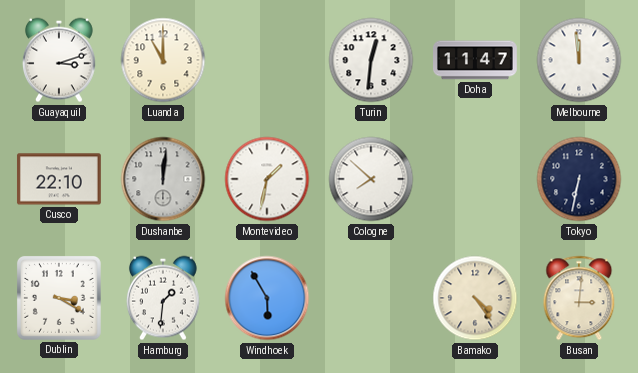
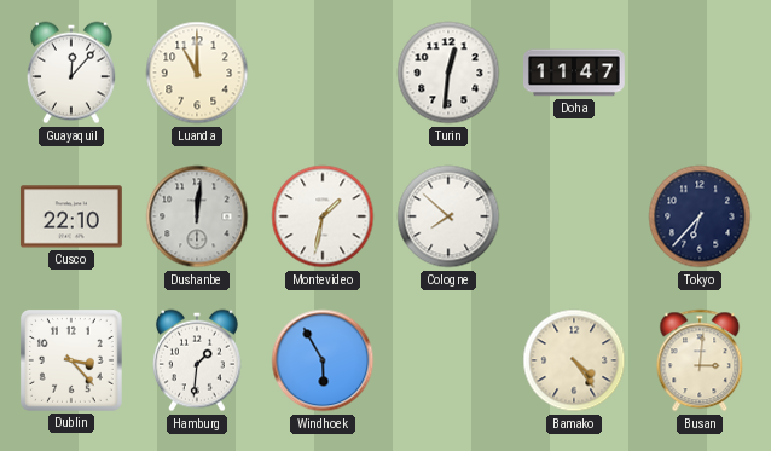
Guayaquil: 3:12 -> 12:07
Melbourne: 11:59 -> none
Tokyo: 6:32 -> 6:37
Dublin: 3:20 -> 3:23
